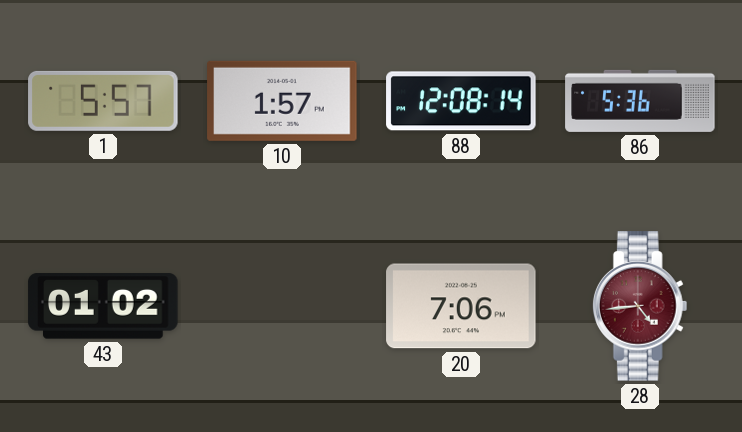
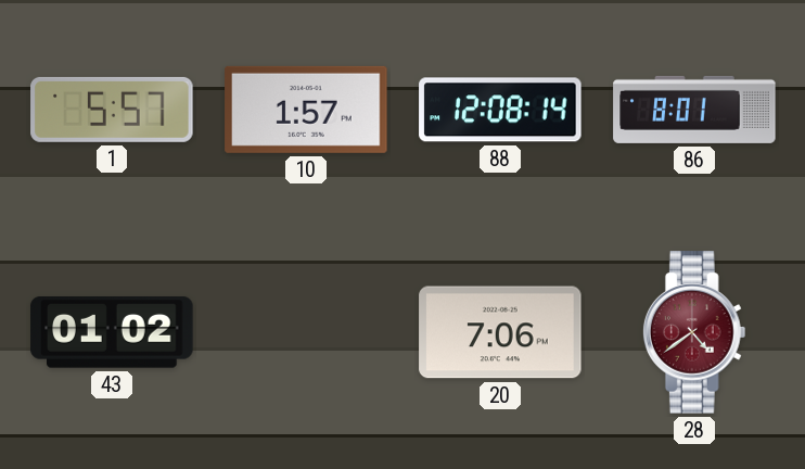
86: 5:36 -> 8:01
28: 4:44 -> 4:39
